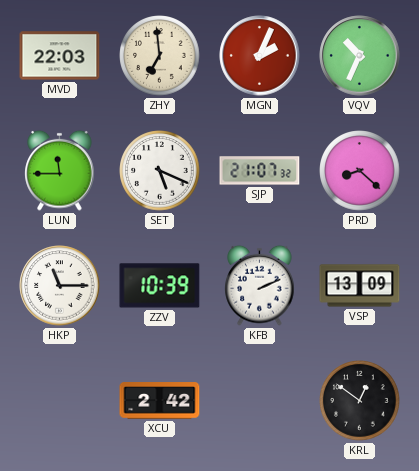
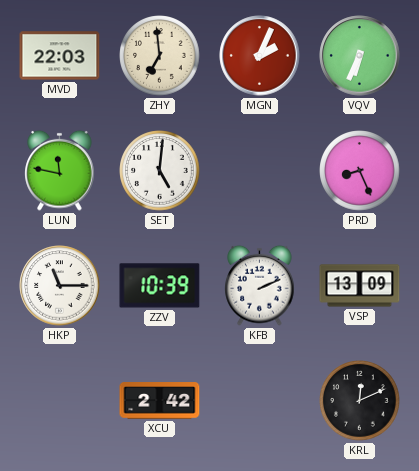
VQV: 10:34 -> 6:34
LUN: 11:45 -> 11:47
SET: 5:19 -> 5:01
SJP: 21:07 -> none
PRD: 8:22 -> 8:26
KRL: 12:51 -> 12:11
